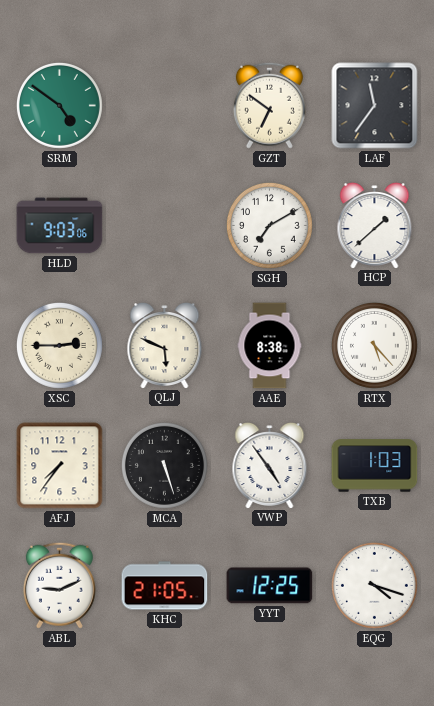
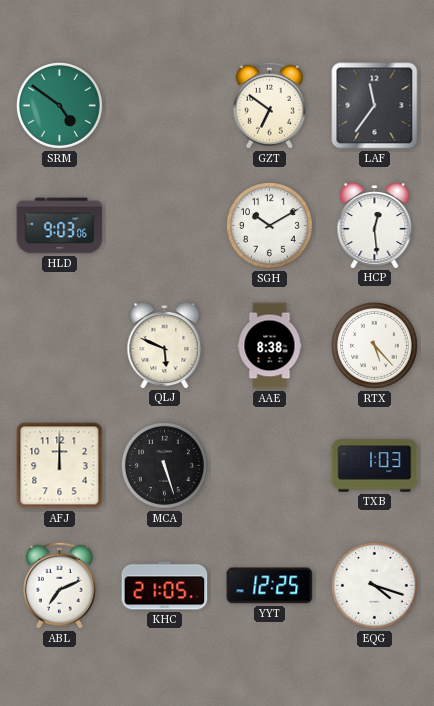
SGH: 7:10 -> 10:10
HCP: 1:38 -> 12:29
XSC: 2:45 -> none
AFJ: 7:36 -> 12:00
VWP: 4:54 -> none
ABL: 9:11 -> 7:11
